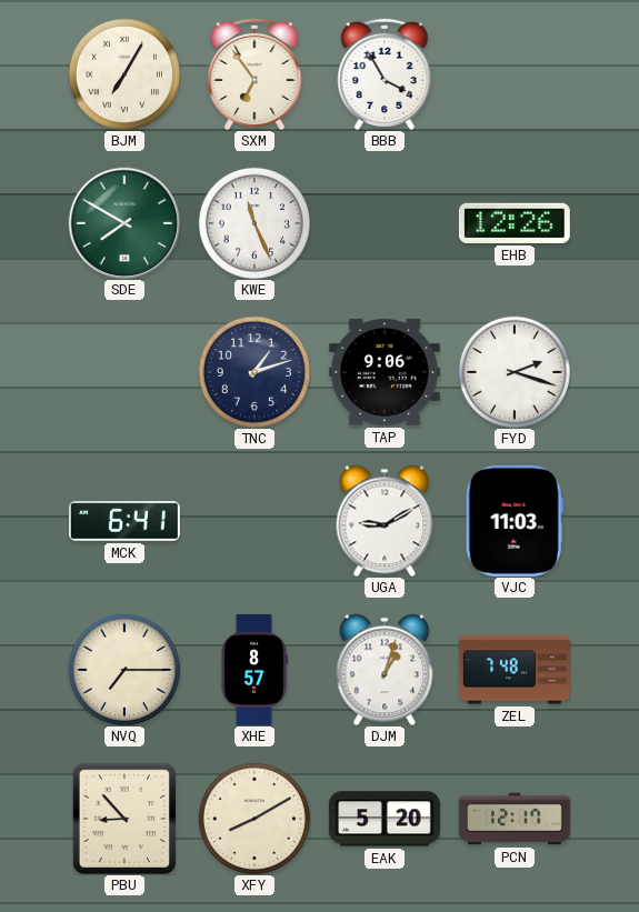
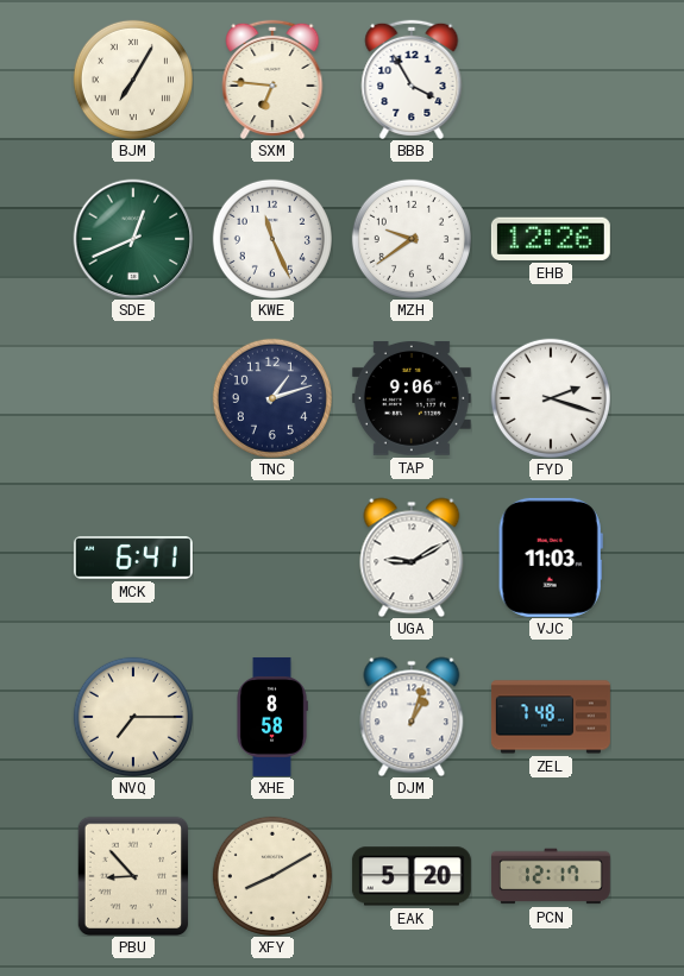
SXM: 6:54 -> 6:46
SDE: 7:50 -> 12:41
MZH: none -> 9:39
XHE: 8:57 -> 8:58
